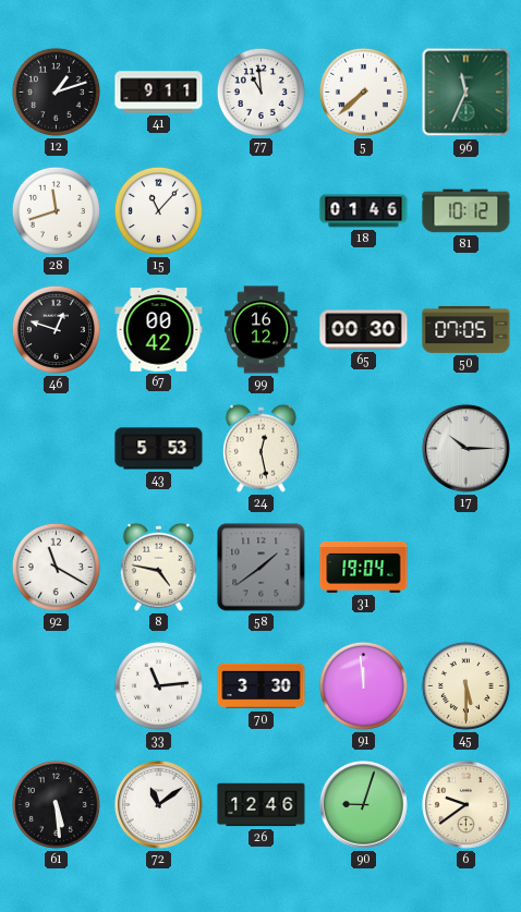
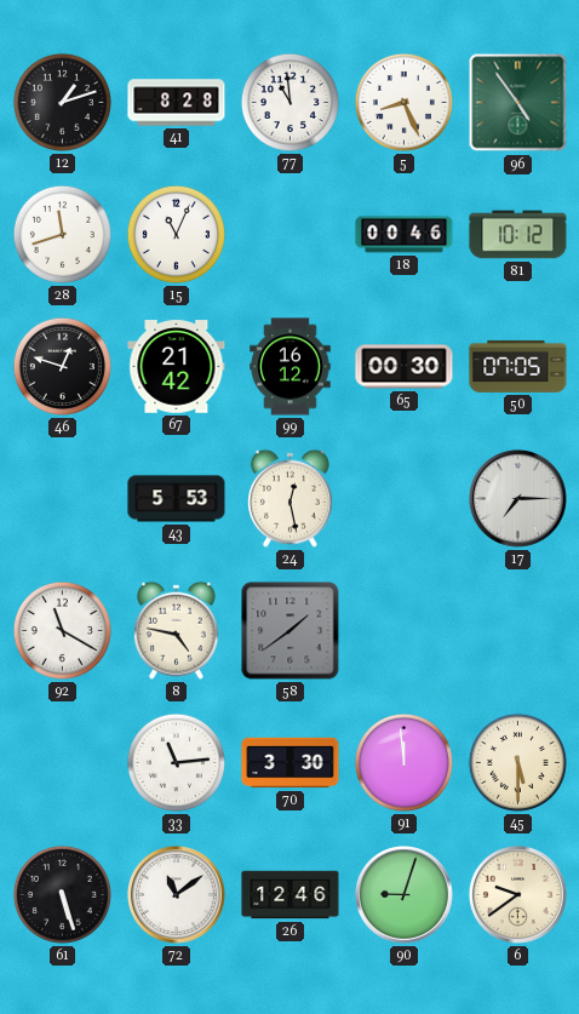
41: 9:11 -> 8:28
5: 7:38 -> 8:26
96: 11:34 -> 4:54
15: 11:07 -> 11:04
18: 01:46 -> 00:46
67: 00:42 -> 21:42
17: 10:15 -> 7:15
31: 19:04 -> none
61: 5:29 -> 5:27
